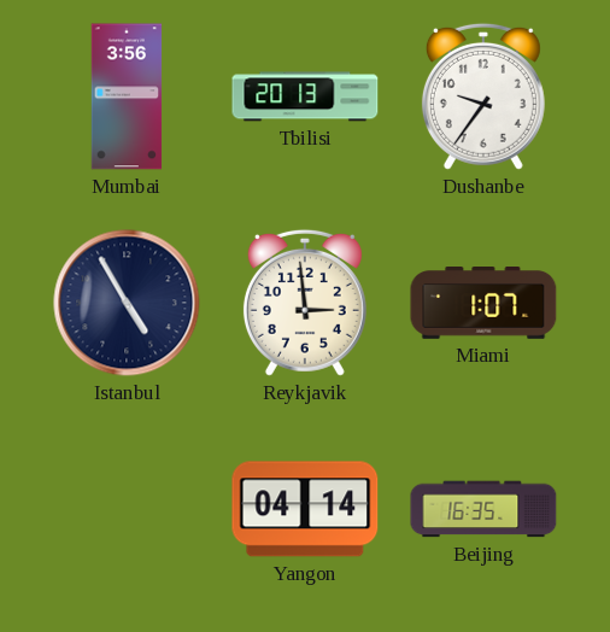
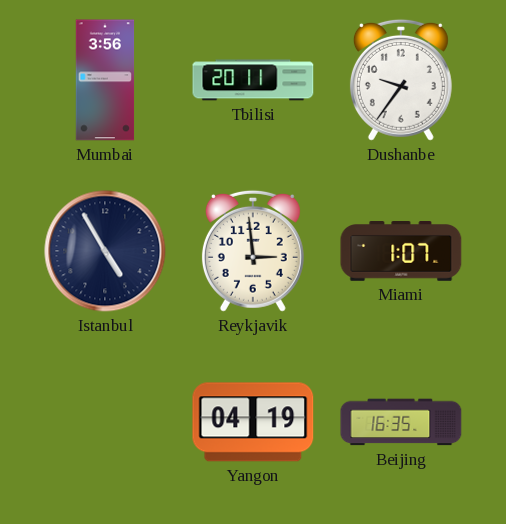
Tbilisi: 20:13 -> 20:11
Yangon: 04:14 -> 04:19
